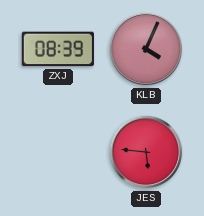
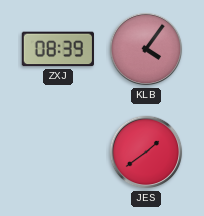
KLB: 4:04 -> 4:06
JES: 5:46 -> 1:39
